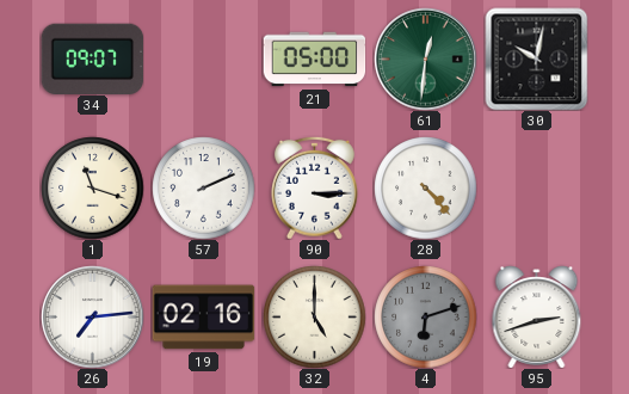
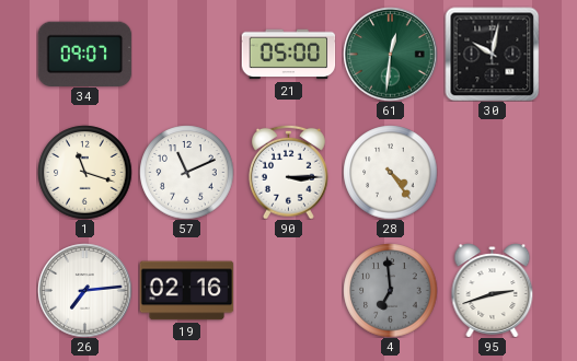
57: 2:11 -> 11:11
28: 4:23 -> 4:24
32: 5:00 -> none
4: 6:12 -> 6:59
